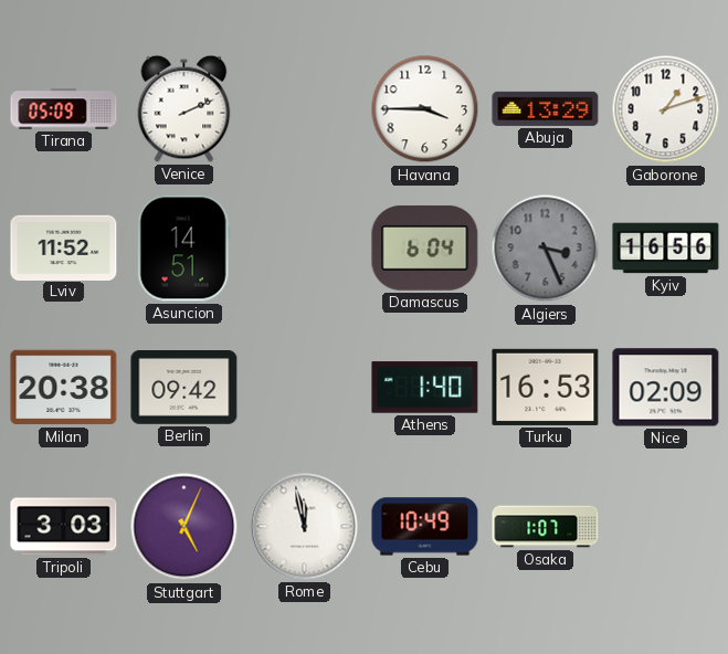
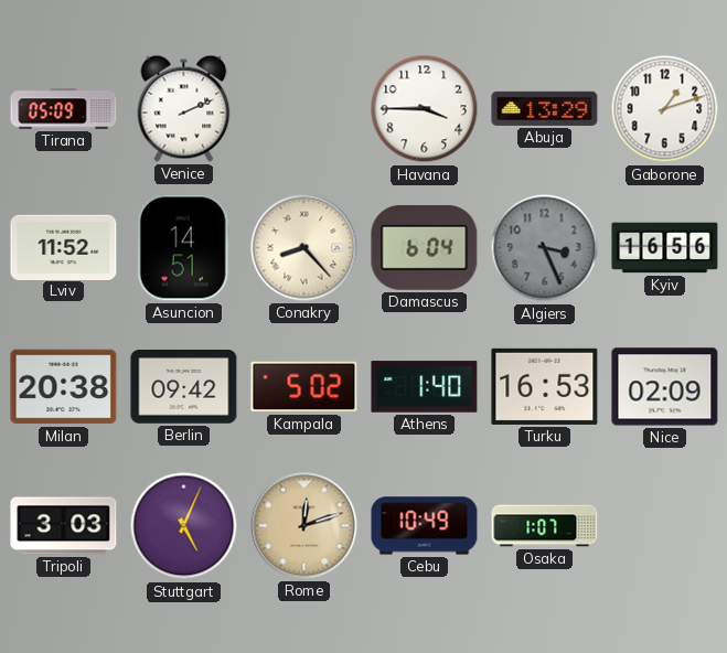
Conakry: none -> 8:23
Kampala: none -> 5:02
Rome: 11:58 -> 12:12
Rome dial: white -> champagne
